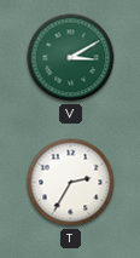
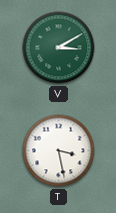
T: 2:35 -> 3:28
